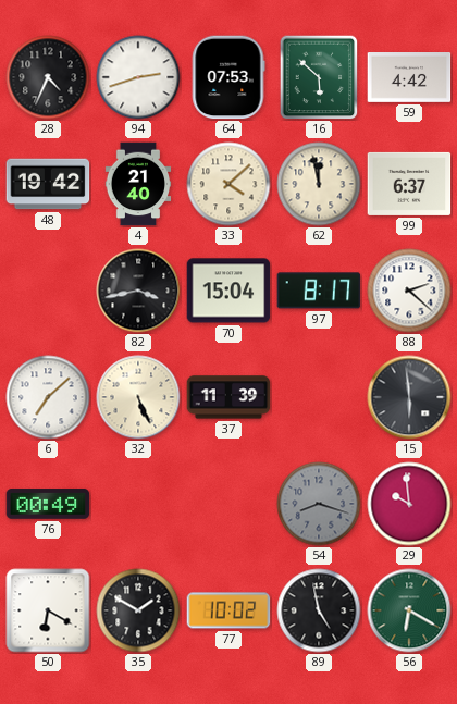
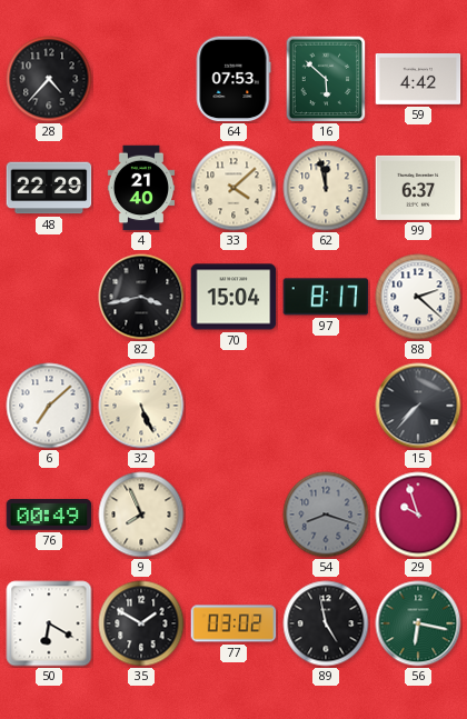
28: 4:34 -> 4:37
94: 2:42 -> none
48: 19:42 -> 22:29
37: 11:39 -> none
15: 5:59 -> 7:37
9: none -> 7:56
29: 9:59 -> 9:57
77: 10:02 -> 03:02
56: 6:20 -> 6:17
